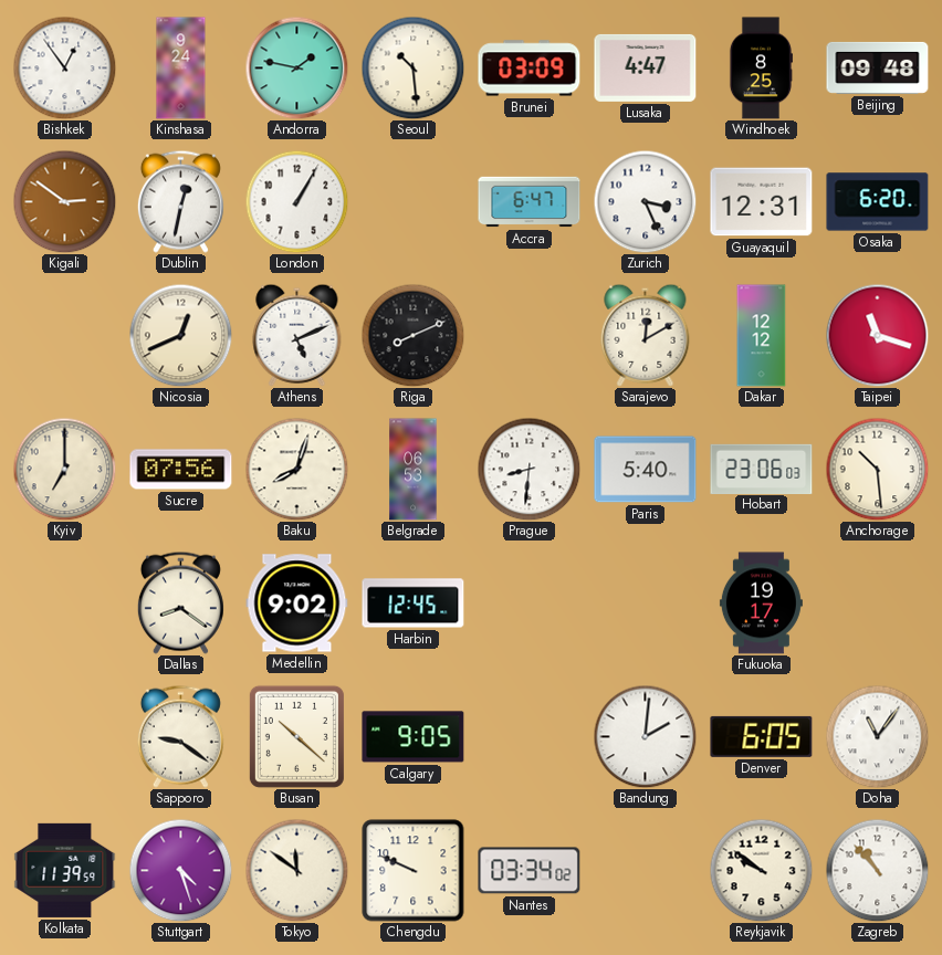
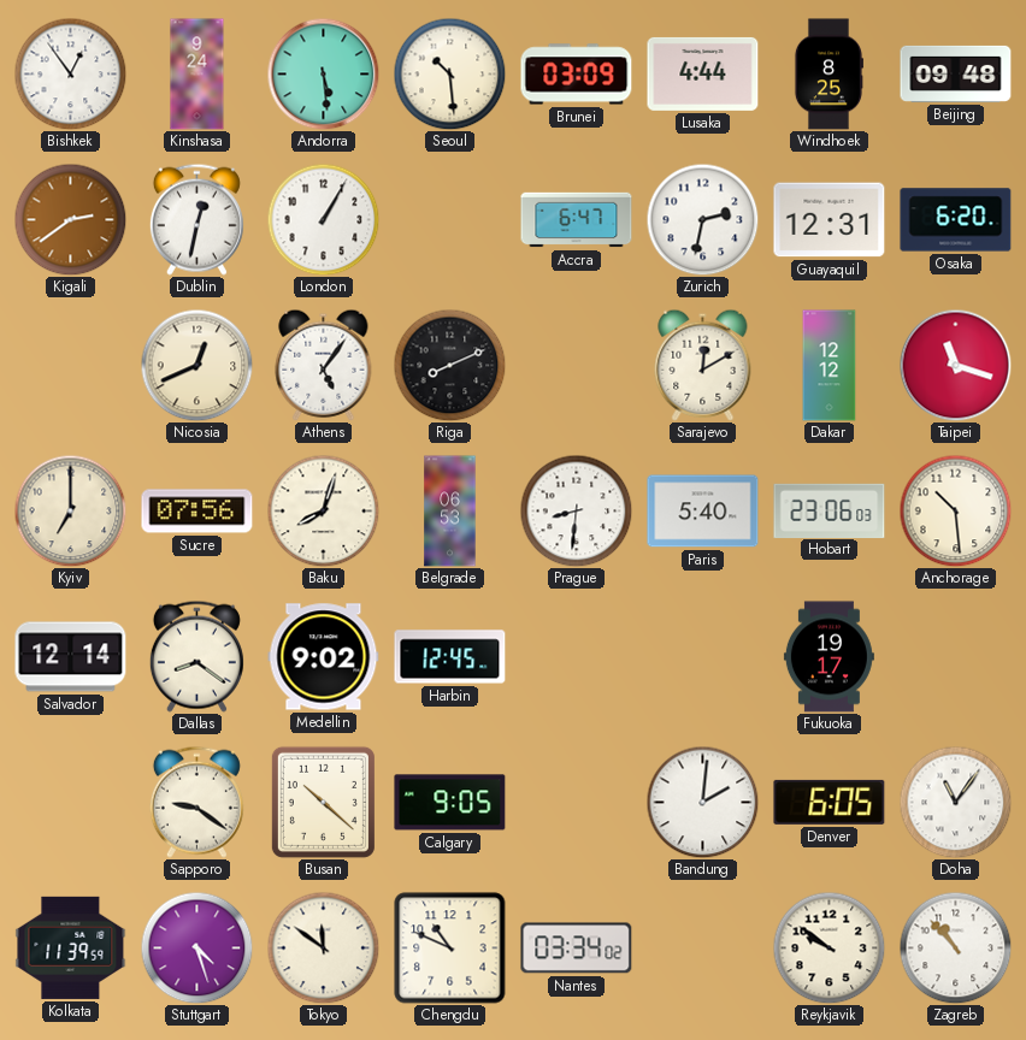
Andorra: 1:47 -> 5:29
Lusaka: 4:47 -> 4:44
Kigali: 2:51 -> 2:39
Zurich: 3:26 -> 2:32
Athens: 5:11 -> 5:06
Salvador: none -> 12:14
Chengdu: 9:49 -> 10:49
